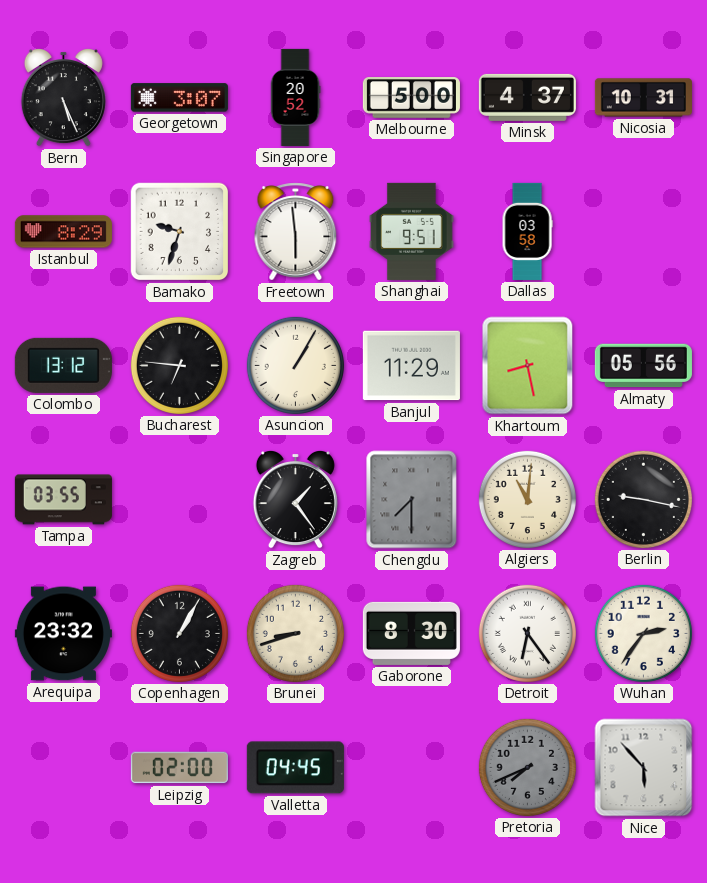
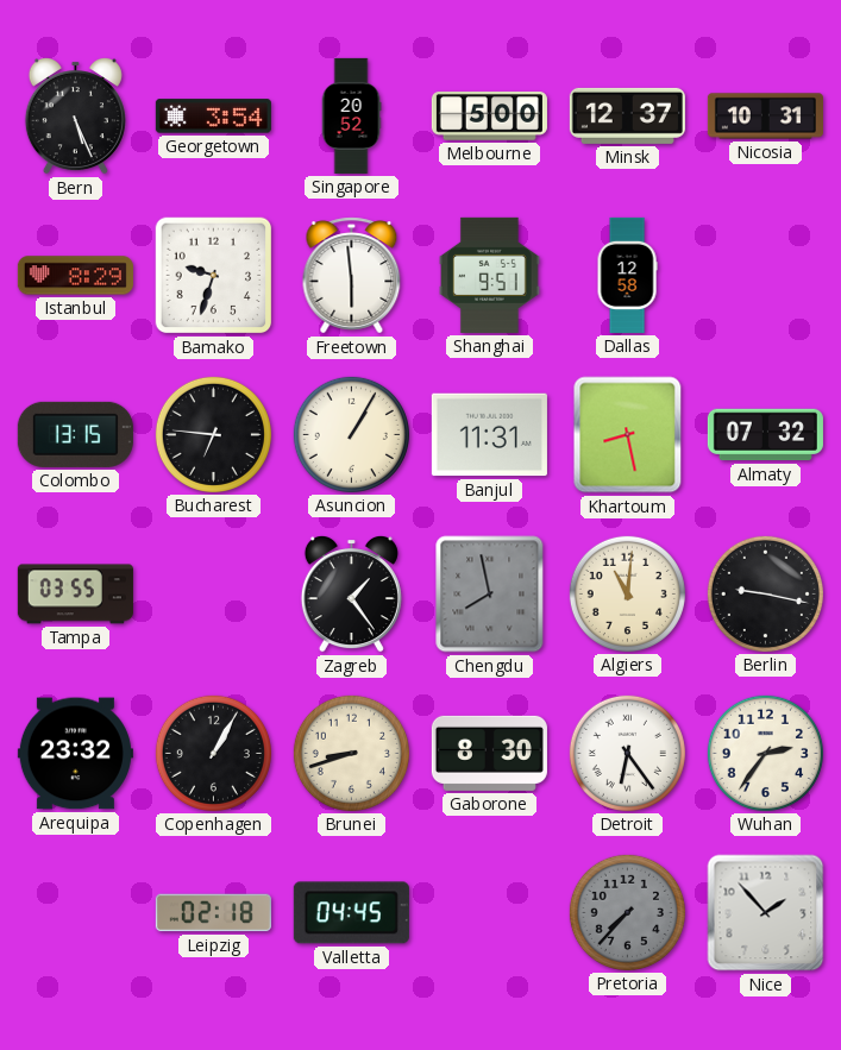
Georgetown: 3:07 -> 3:54
Minsk: 4:37 -> 12:37
Dallas: 03:58 -> 12:58
Colombo: 13:12 -> 13:15
Banjul: 11:29 -> 11:31
Almaty: 05:56 -> 07:32
Chengdu: 7:30 -> 7:58
Leipzig: 02:00 -> 02:18
Pretoria: 7:41 -> 7:37
Nice: 5:53 -> 1:53
